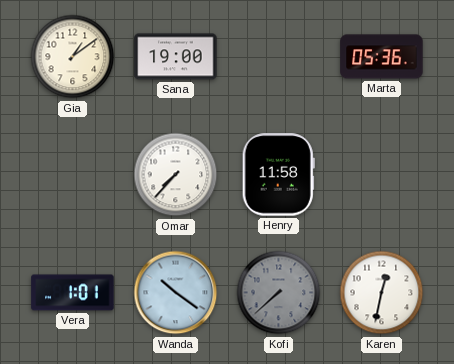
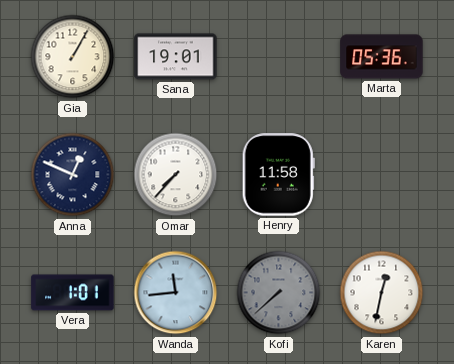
Gia: 1:09 -> 1:05
Sana: 19:00 -> 19:01
Anna: none -> 12:49
Wanda: 10:21 -> 11:44
